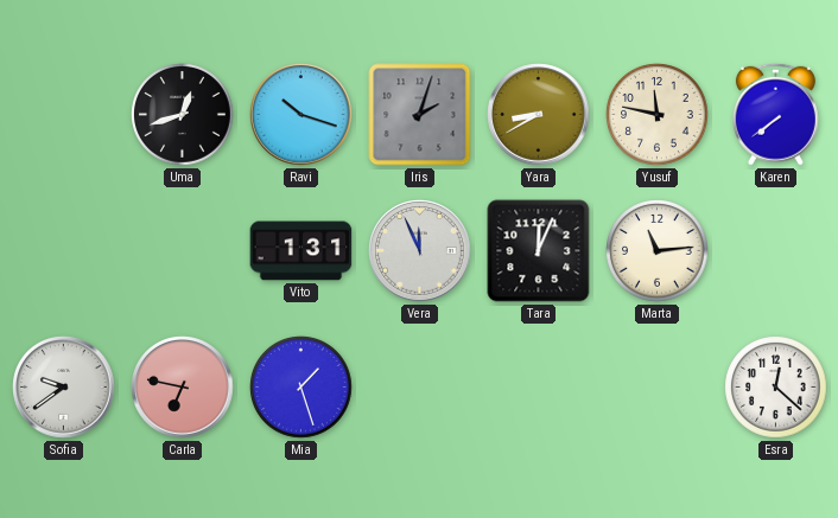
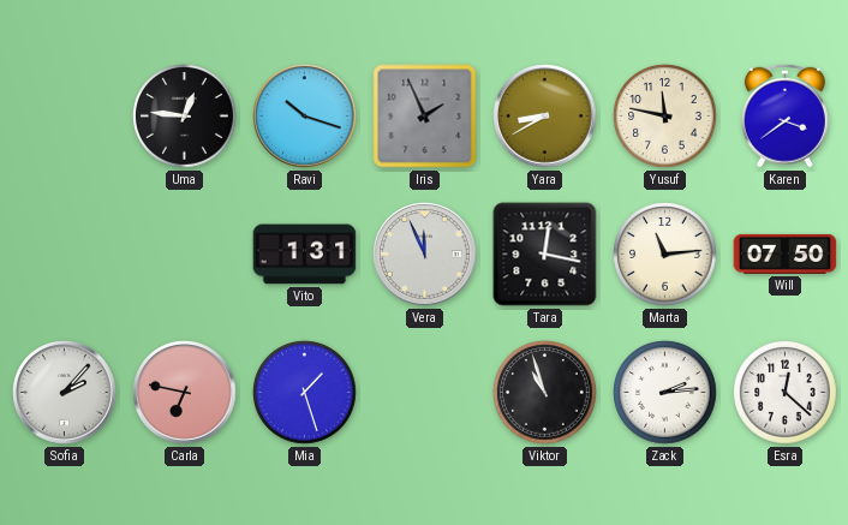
Uma: 12:42 -> 12:46
Iris: 2:03 -> 1:56
Karen: 7:39 -> 3:39
Tara: 12:04 -> 12:17
Will: none -> 07:50
Sofia: 9:39 -> 2:07
Viktor: none -> 10:57
Zack: none -> 2:14
